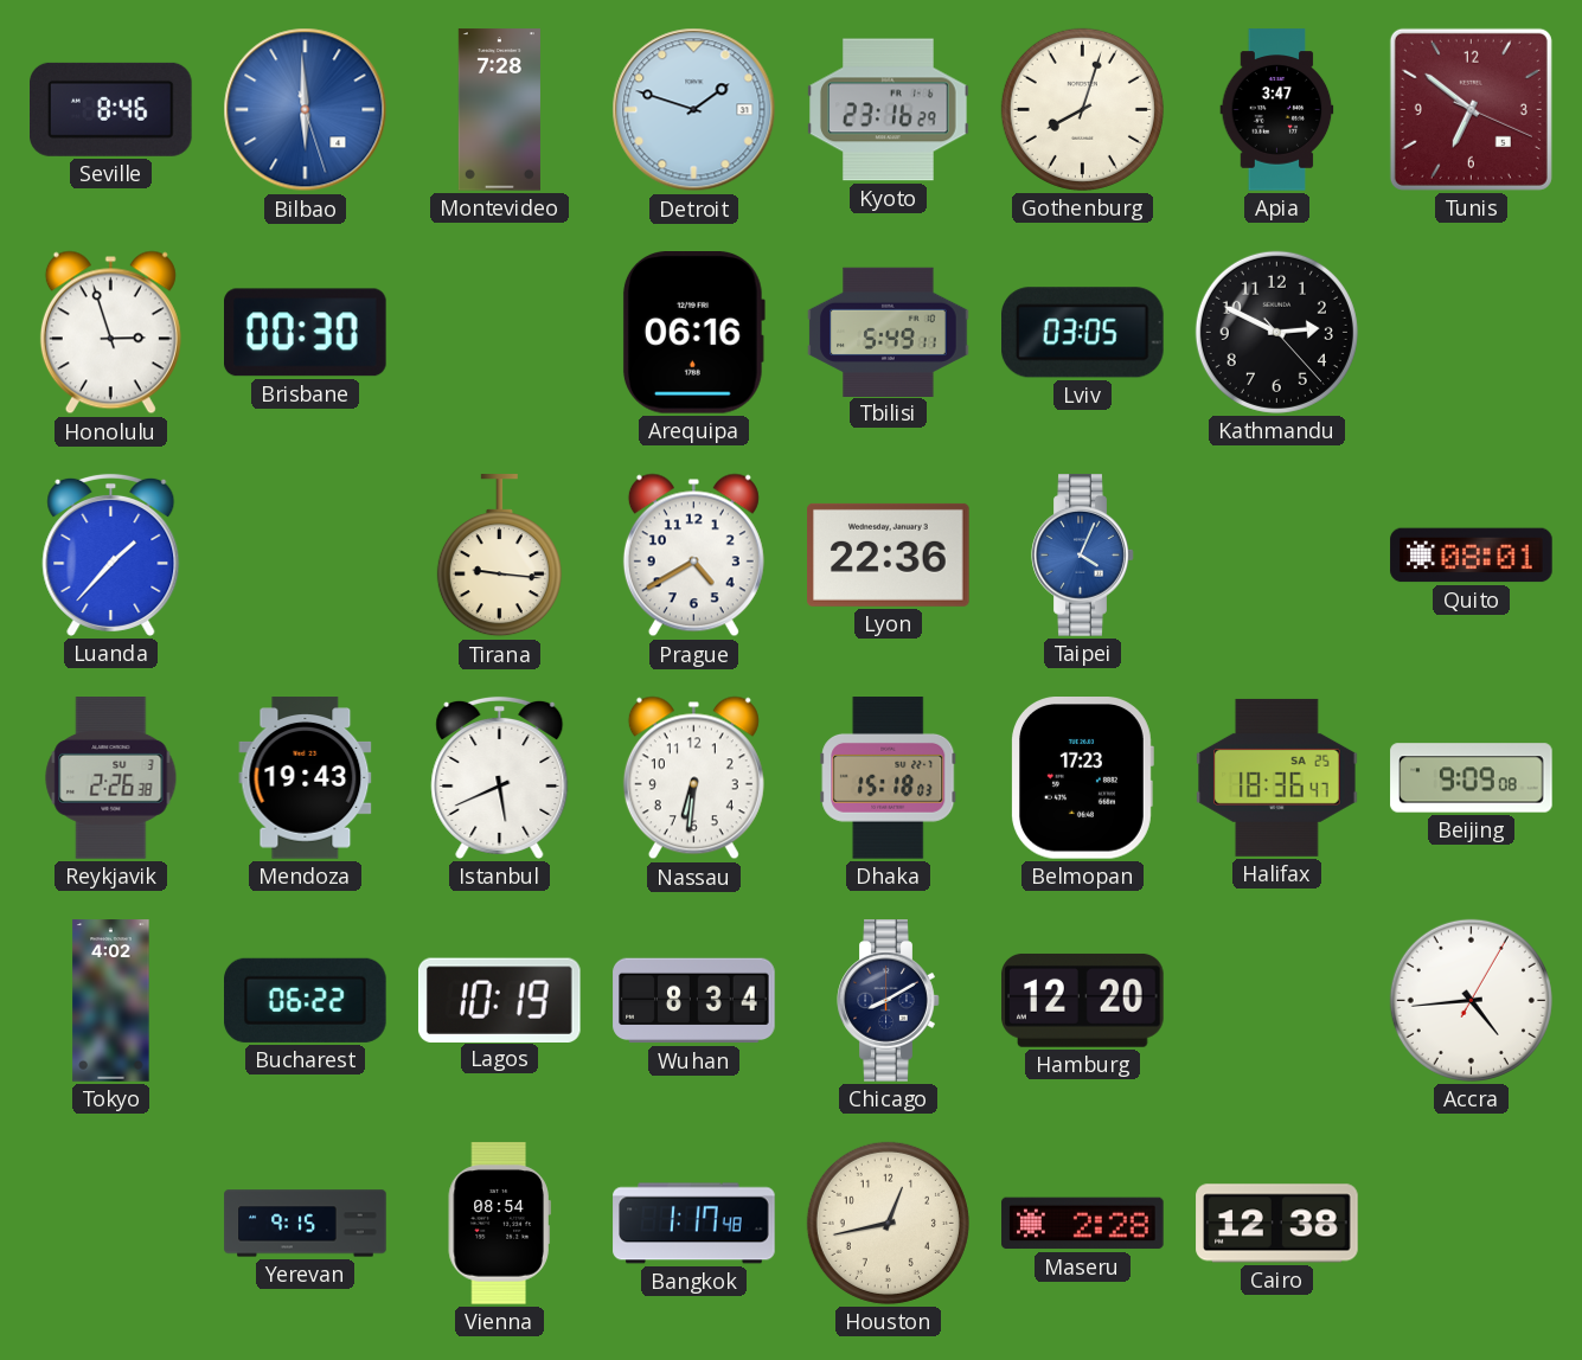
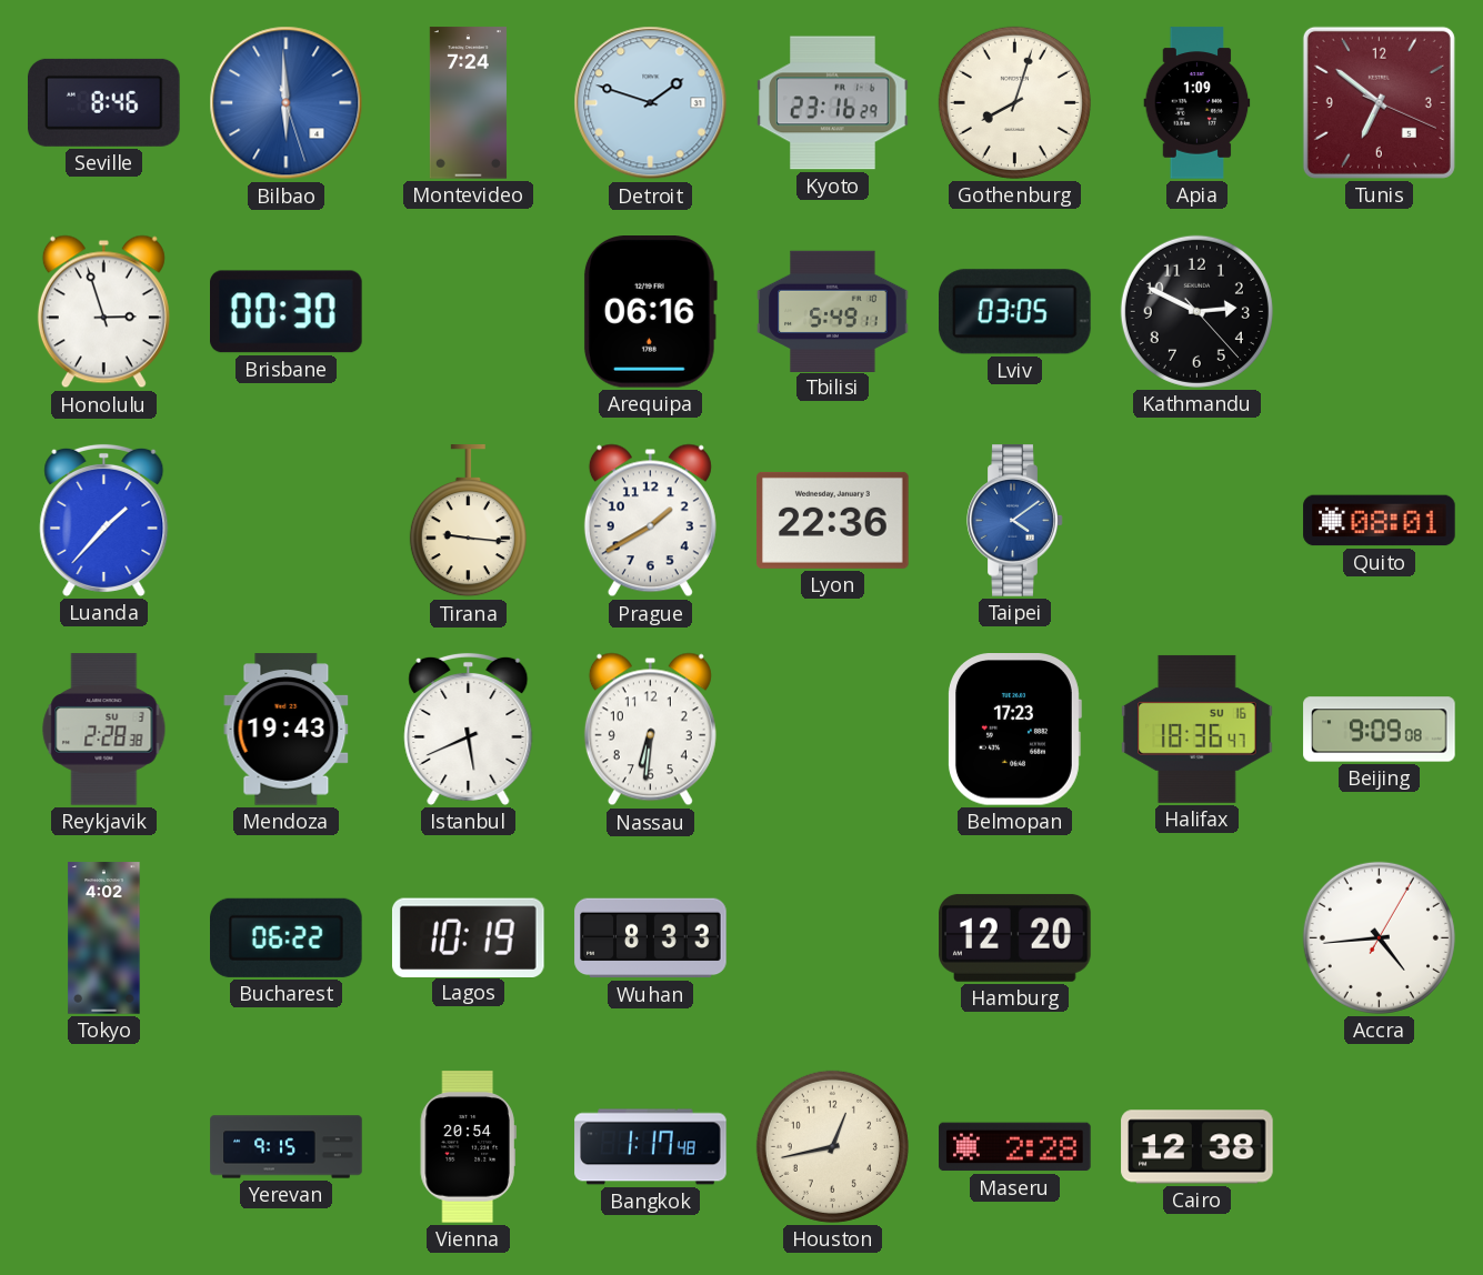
Montevideo: 7:28 -> 7:24
Apia: 3:47 -> 1:09
Prague: 4:40 -> 1:40
Taipei: 4:04 -> 4:09
Reykjavik: 2:26 -> 2:28
Dhaka: 15:18 -> none
Halifax date: SA 25 -> SU 16
Wuhan: 8:34 -> 8:33
Chicago: 8:10 -> none
Vienna: 08:54 -> 20:54
